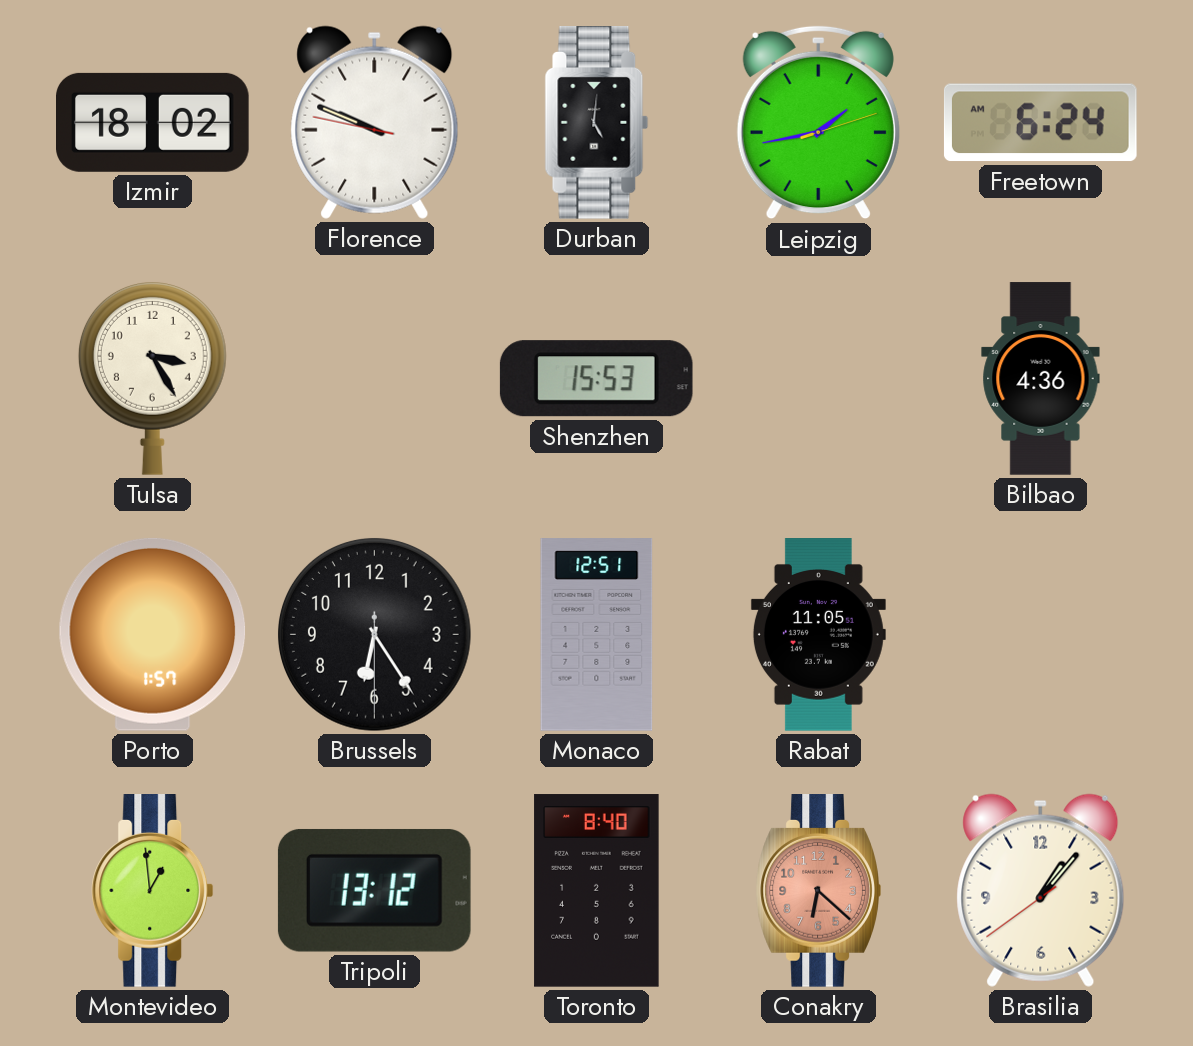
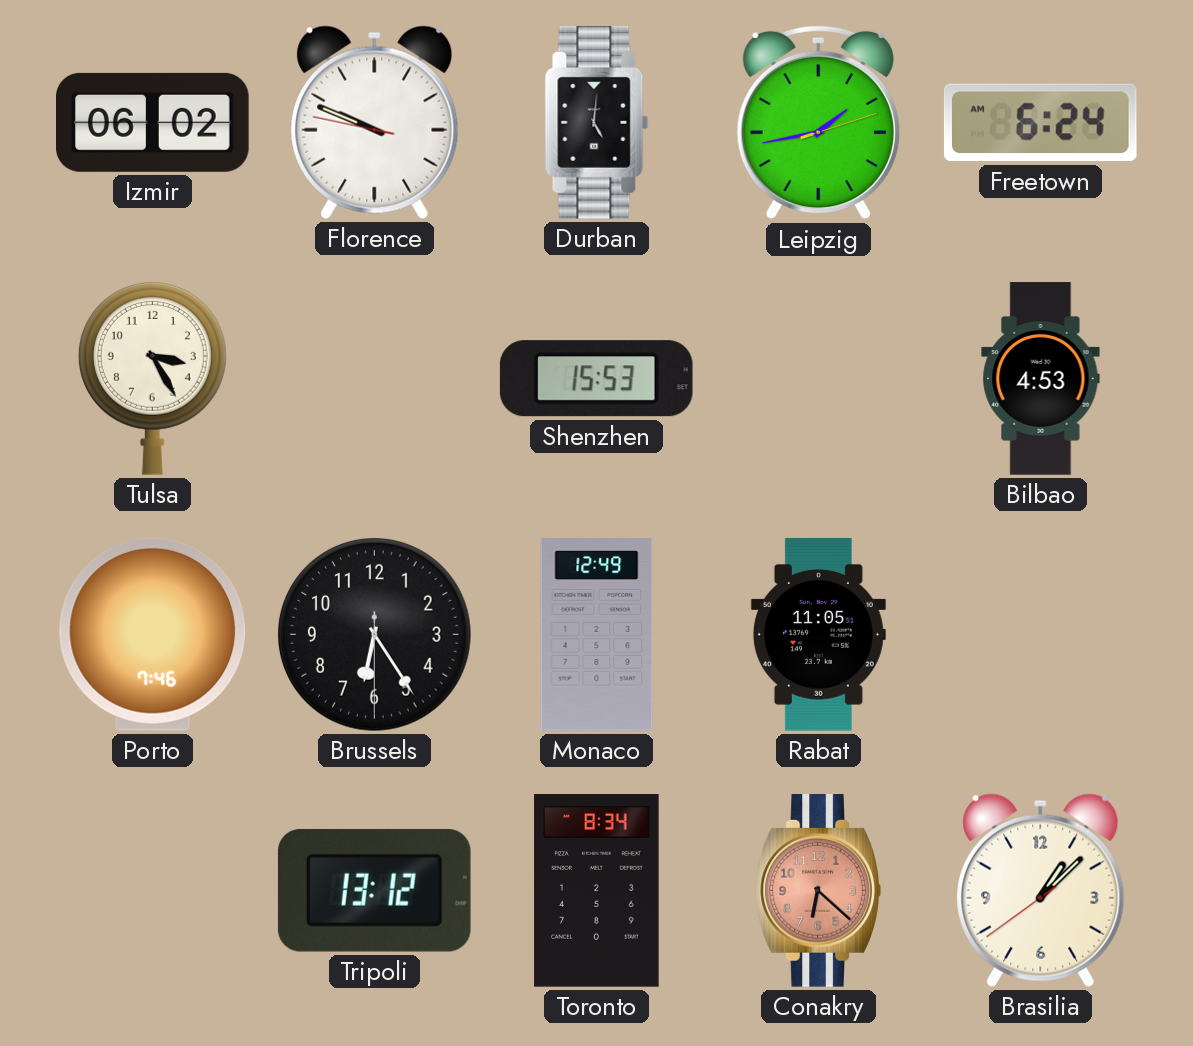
Izmir: 18:02 -> 06:02
Bilbao: 4:36 -> 4:53
Porto: 1:57 -> 7:46
Monaco: 12:51 -> 12:49
Montevideo: 12:59 -> none
Toronto: 8:40 -> 8:34
Brasilia: 1:06 -> 1:07
